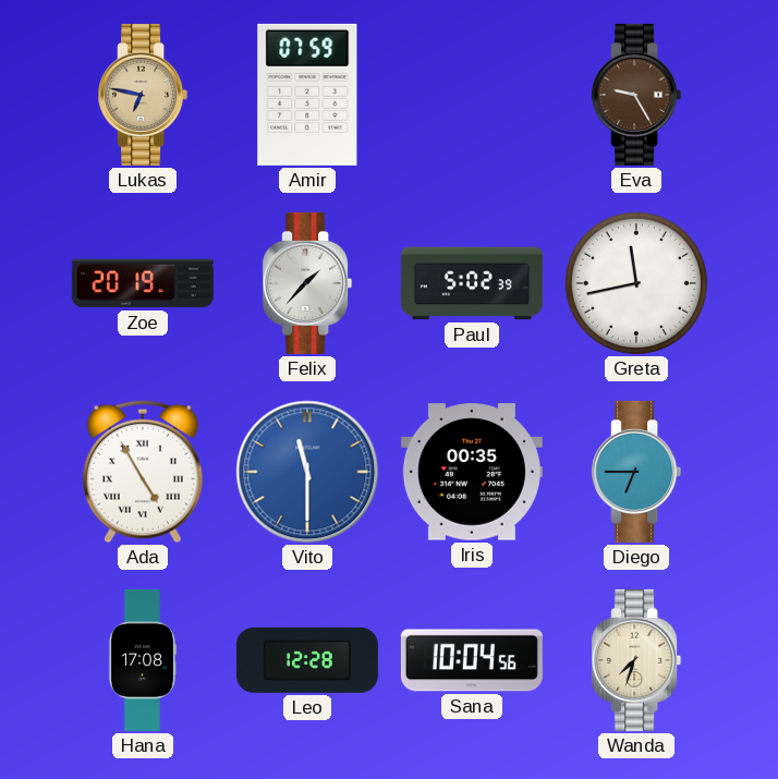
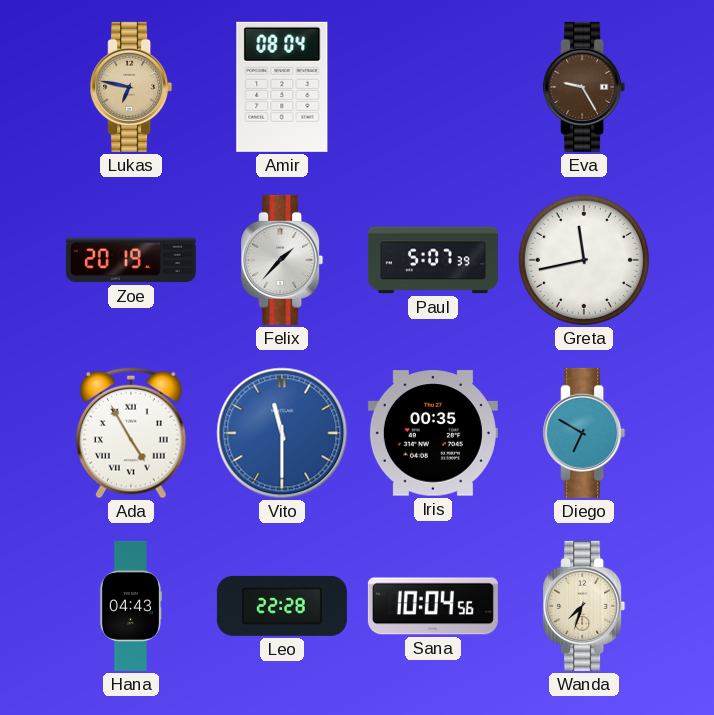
Amir: 07:59 -> 08:04
Paul: 5:02 -> 5:07
Diego: 6:45 -> 6:50
Hana: 17:08 -> 04:43
Leo: 12:28 -> 22:28
